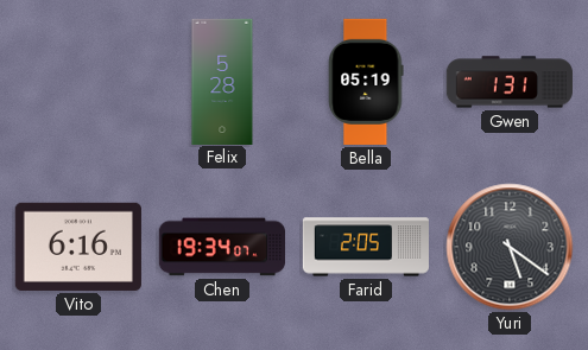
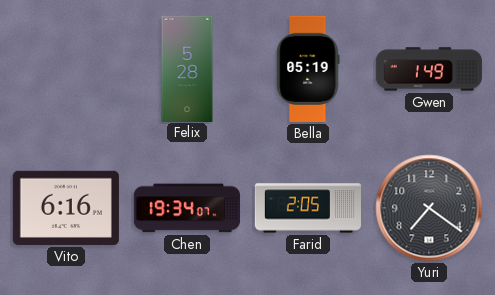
Gwen: 1:31 -> 1:49
Yuri: 5:21 -> 7:21
